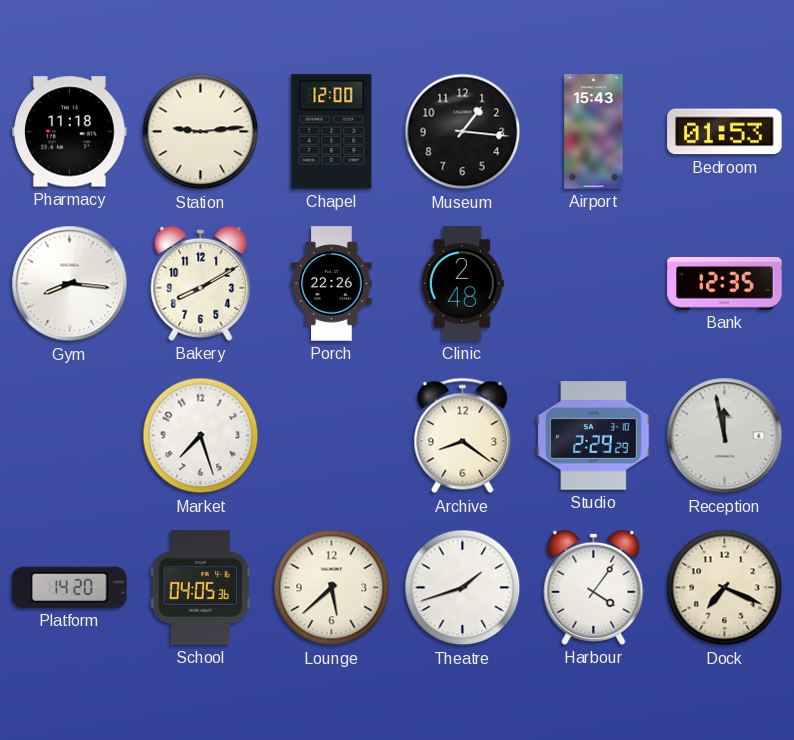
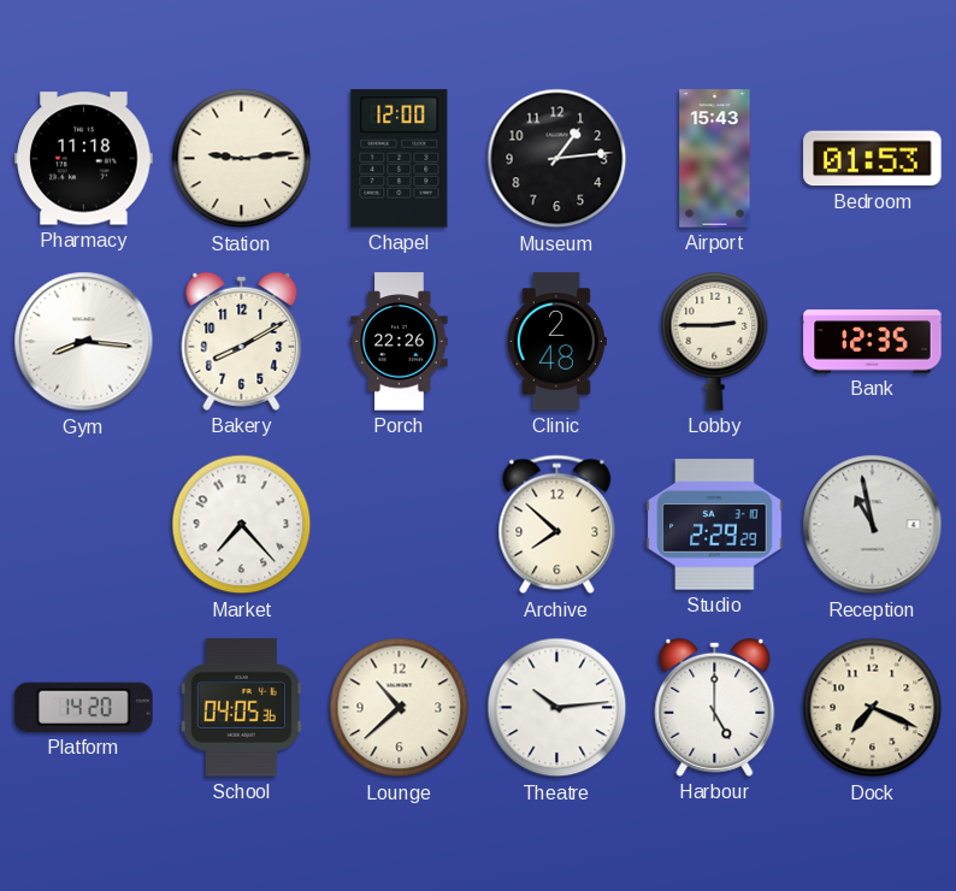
Museum: 1:16 -> 1:14
Lobby: none -> 2:45
Market: 7:27 -> 7:23
Archive: 8:21 -> 7:52
Reception: 11:58 -> 10:58
Lounge: 5:38 -> 10:38
Theatre: 1:42 -> 10:14
Harbour: 4:06 -> 5:00
